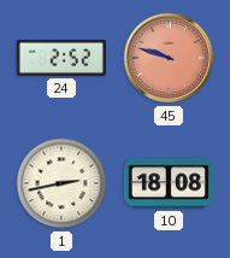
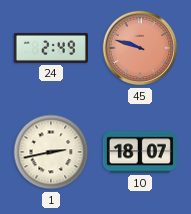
24: 2:52 -> 2:49
10: 18:08 -> 18:07
